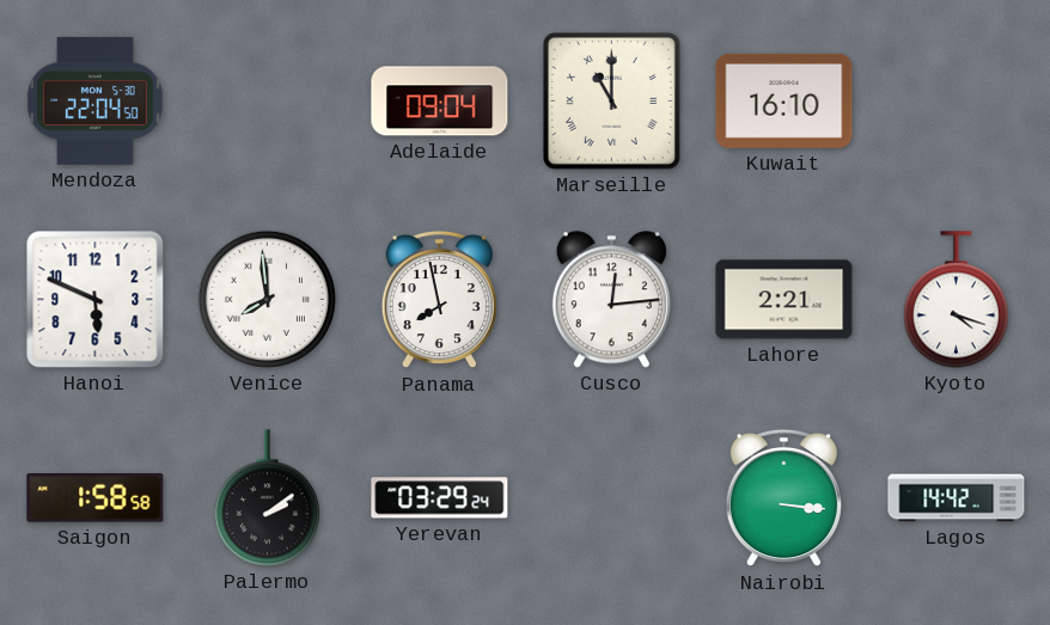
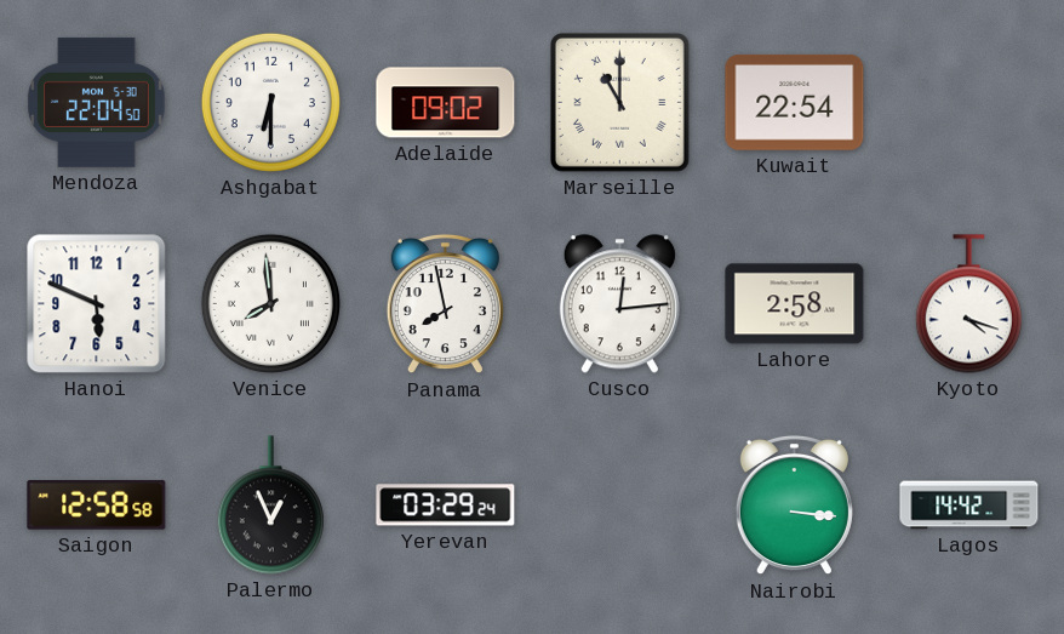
Ashgabat: none -> 6:30
Adelaide: 09:04 -> 09:02
Kuwait: 16:10 -> 22:54
Lahore: 2:21 -> 2:58
Saigon: 1:58 -> 12:58
Palermo: 2:09 -> 12:56
